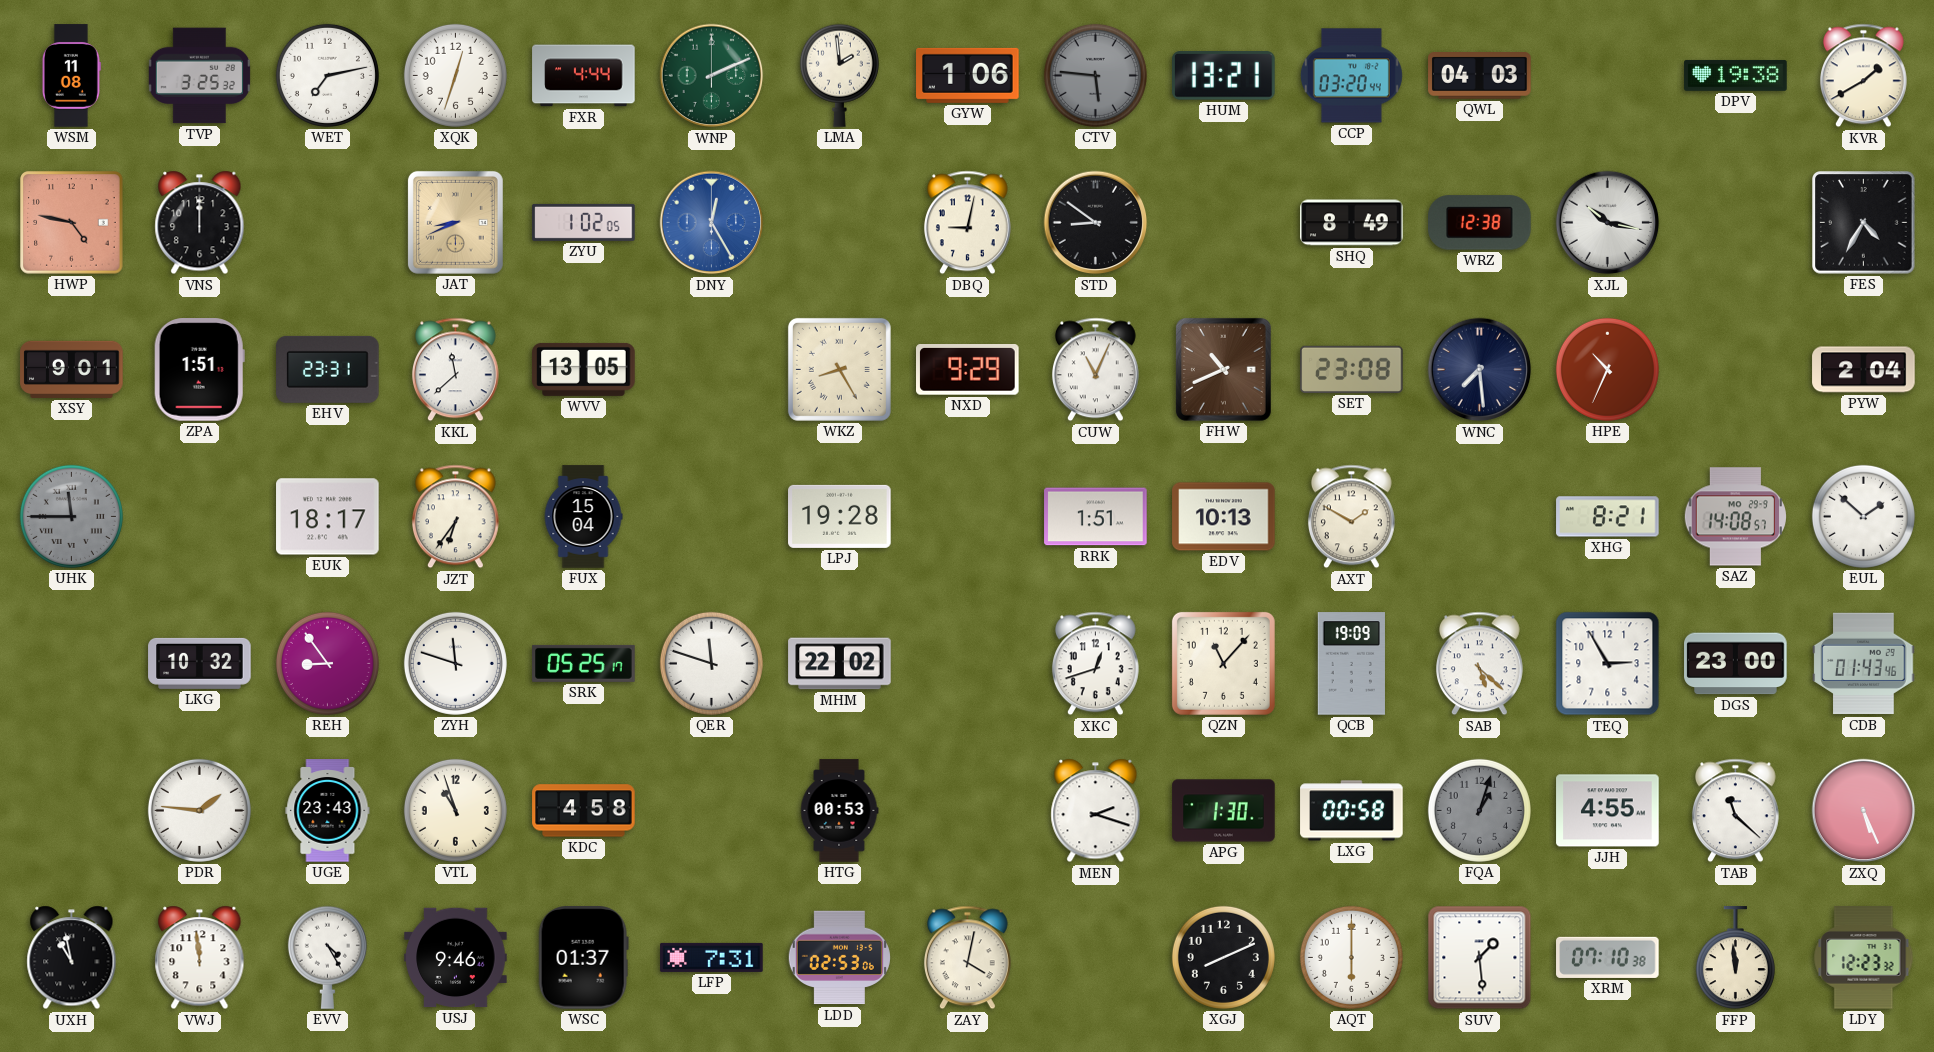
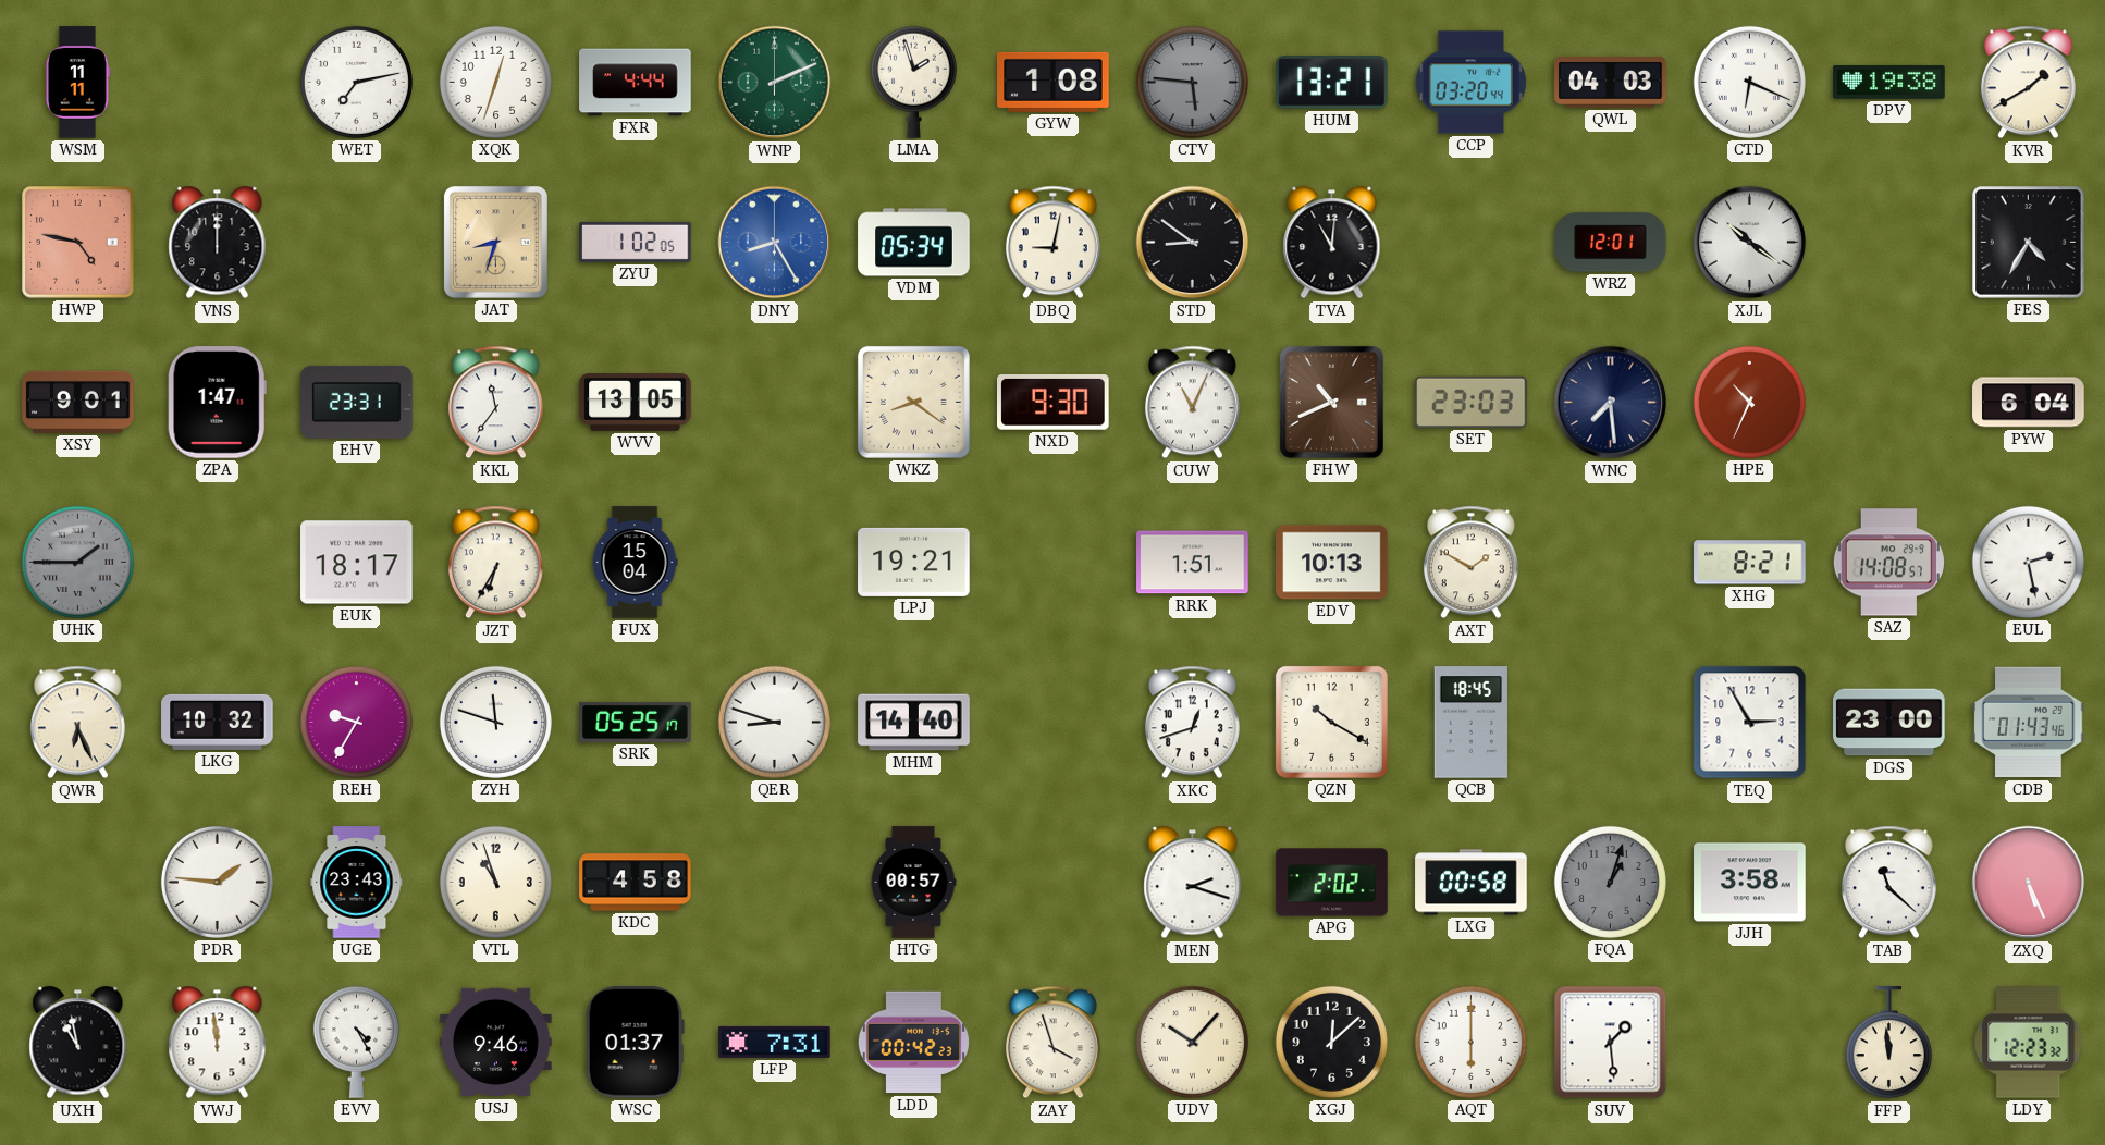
WSM: 11:08 -> 11:11
TVP: 3:25 -> none
LMA: 1:59 -> 1:57
GYW: 1:06 -> 1:08
CTD: none -> 6:19
JAT: 8:41 -> 8:33
DNY: 12:25 -> 8:25
VDM: none -> 05:34
TVA: none -> 11:01
SHQ: 8:49 -> none
WRZ: 12:38 -> 12:01
XJL: 10:17 -> 10:21
ZPA: 1:51 -> 1:47
KKL: 11:38 -> 11:36
WKZ: 8:25 -> 8:21
NXD: 9:29 -> 9:30
SET: 23:08 -> 23:03
PYW: 2:04 -> 6:04
UHK: 11:45 -> 1:45
JZT: 6:36 -> 6:35
LPJ: 19:28 -> 19:21
EUL: 1:52 -> 2:28
QWR: none -> 6:26
REH: 8:54 -> 9:35
QER: 11:48 -> 8:48
MHM: 22:02 -> 14:40
QZN: 11:07 -> 10:20
QCB: 19:09 -> 18:45
SAB: 5:22 -> none
HTG: 00:53 -> 00:57
APG: 1:30 -> 2:02
JJH: 4:55 -> 3:58
LDD: 02:53 -> 00:42
ZAY: 4:02 -> 3:57
UDV: none -> 10:07
XGJ: 8:11 -> 12:08
XRM: 07:10 -> none
